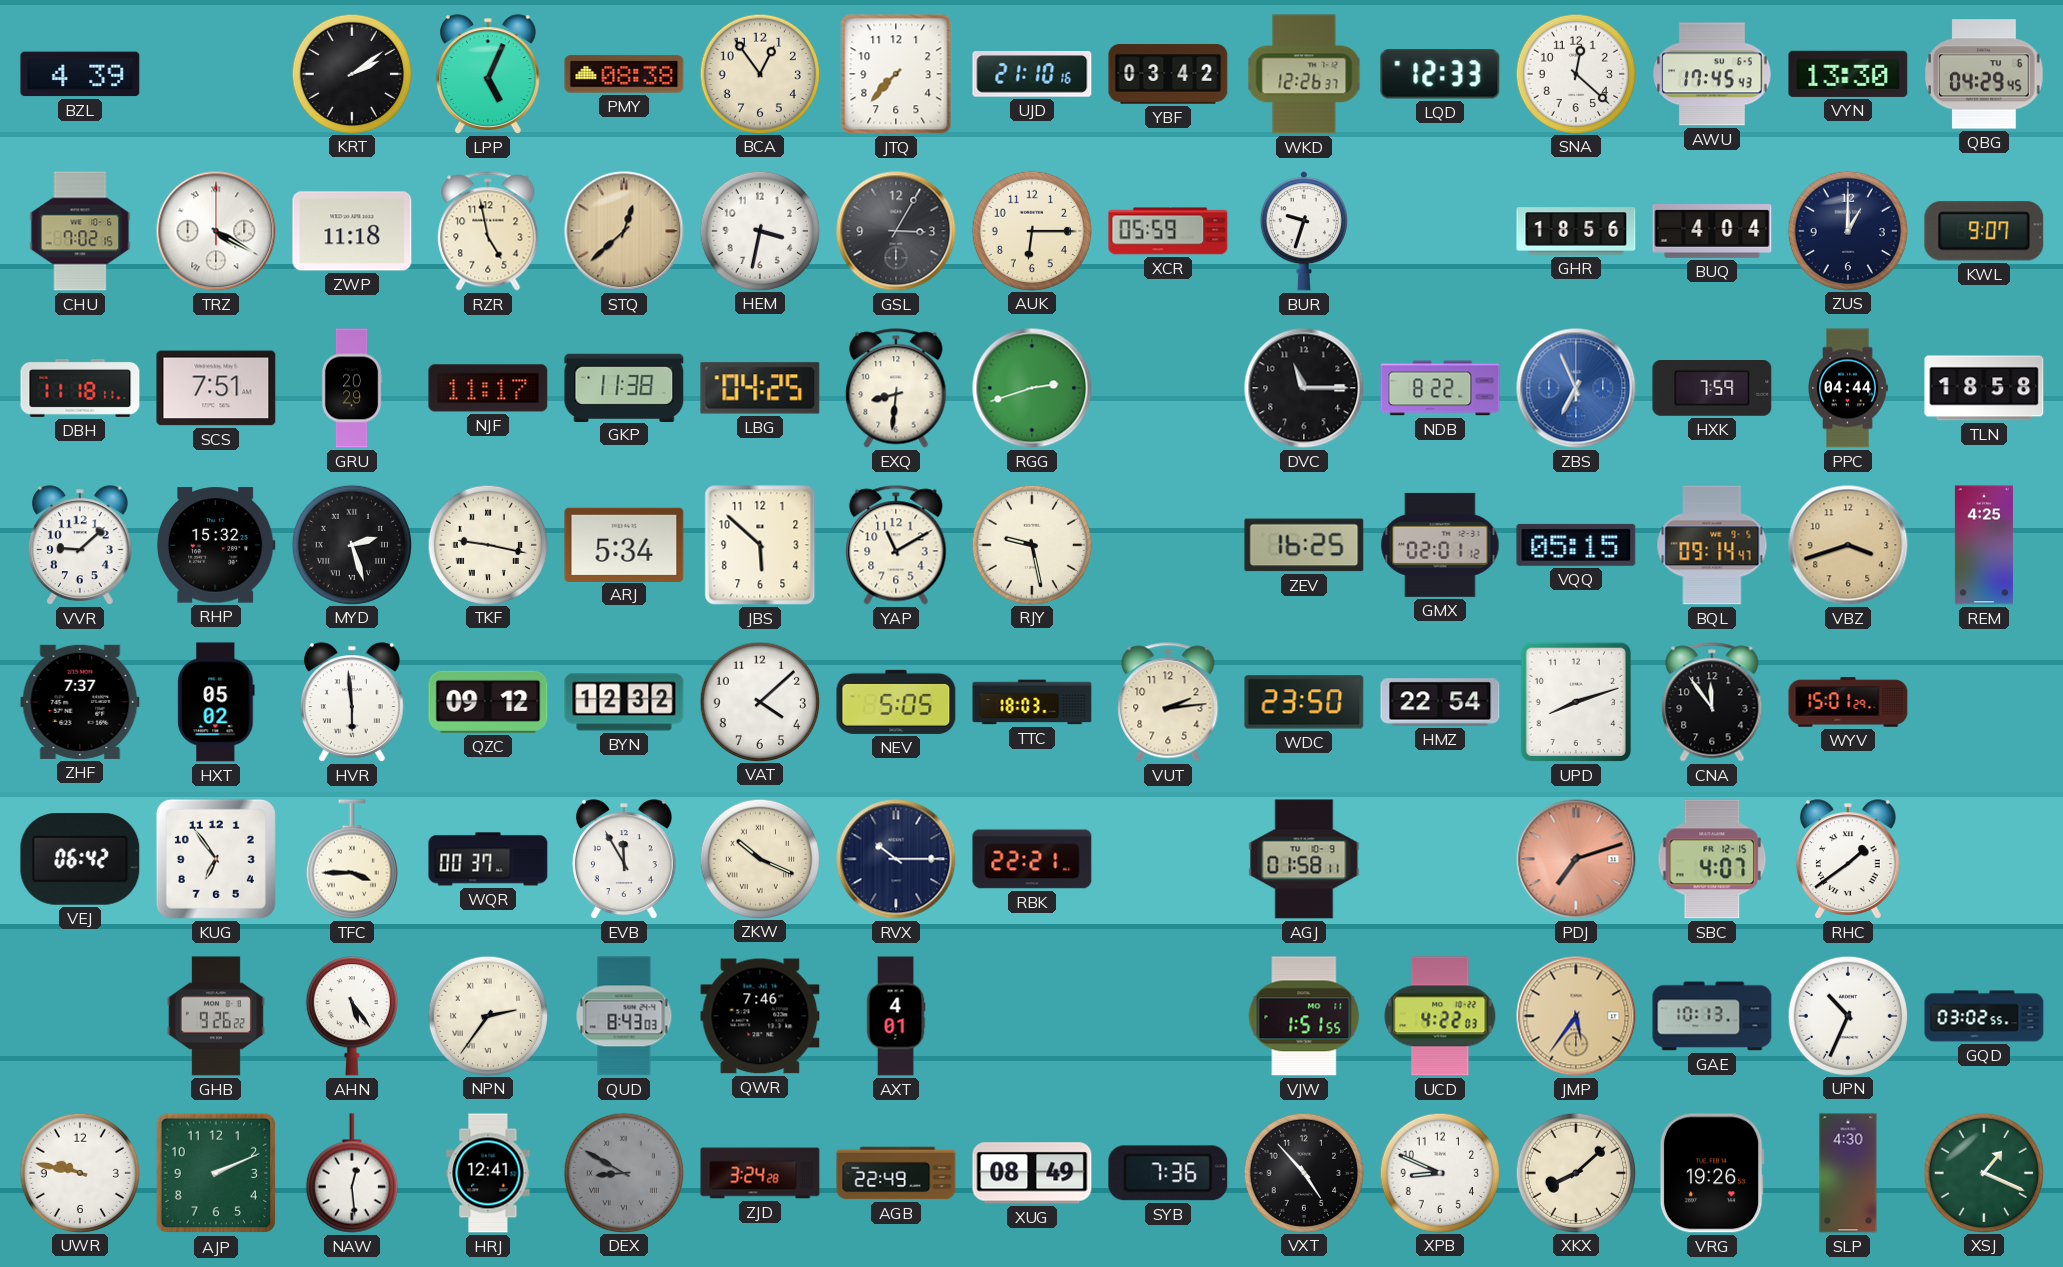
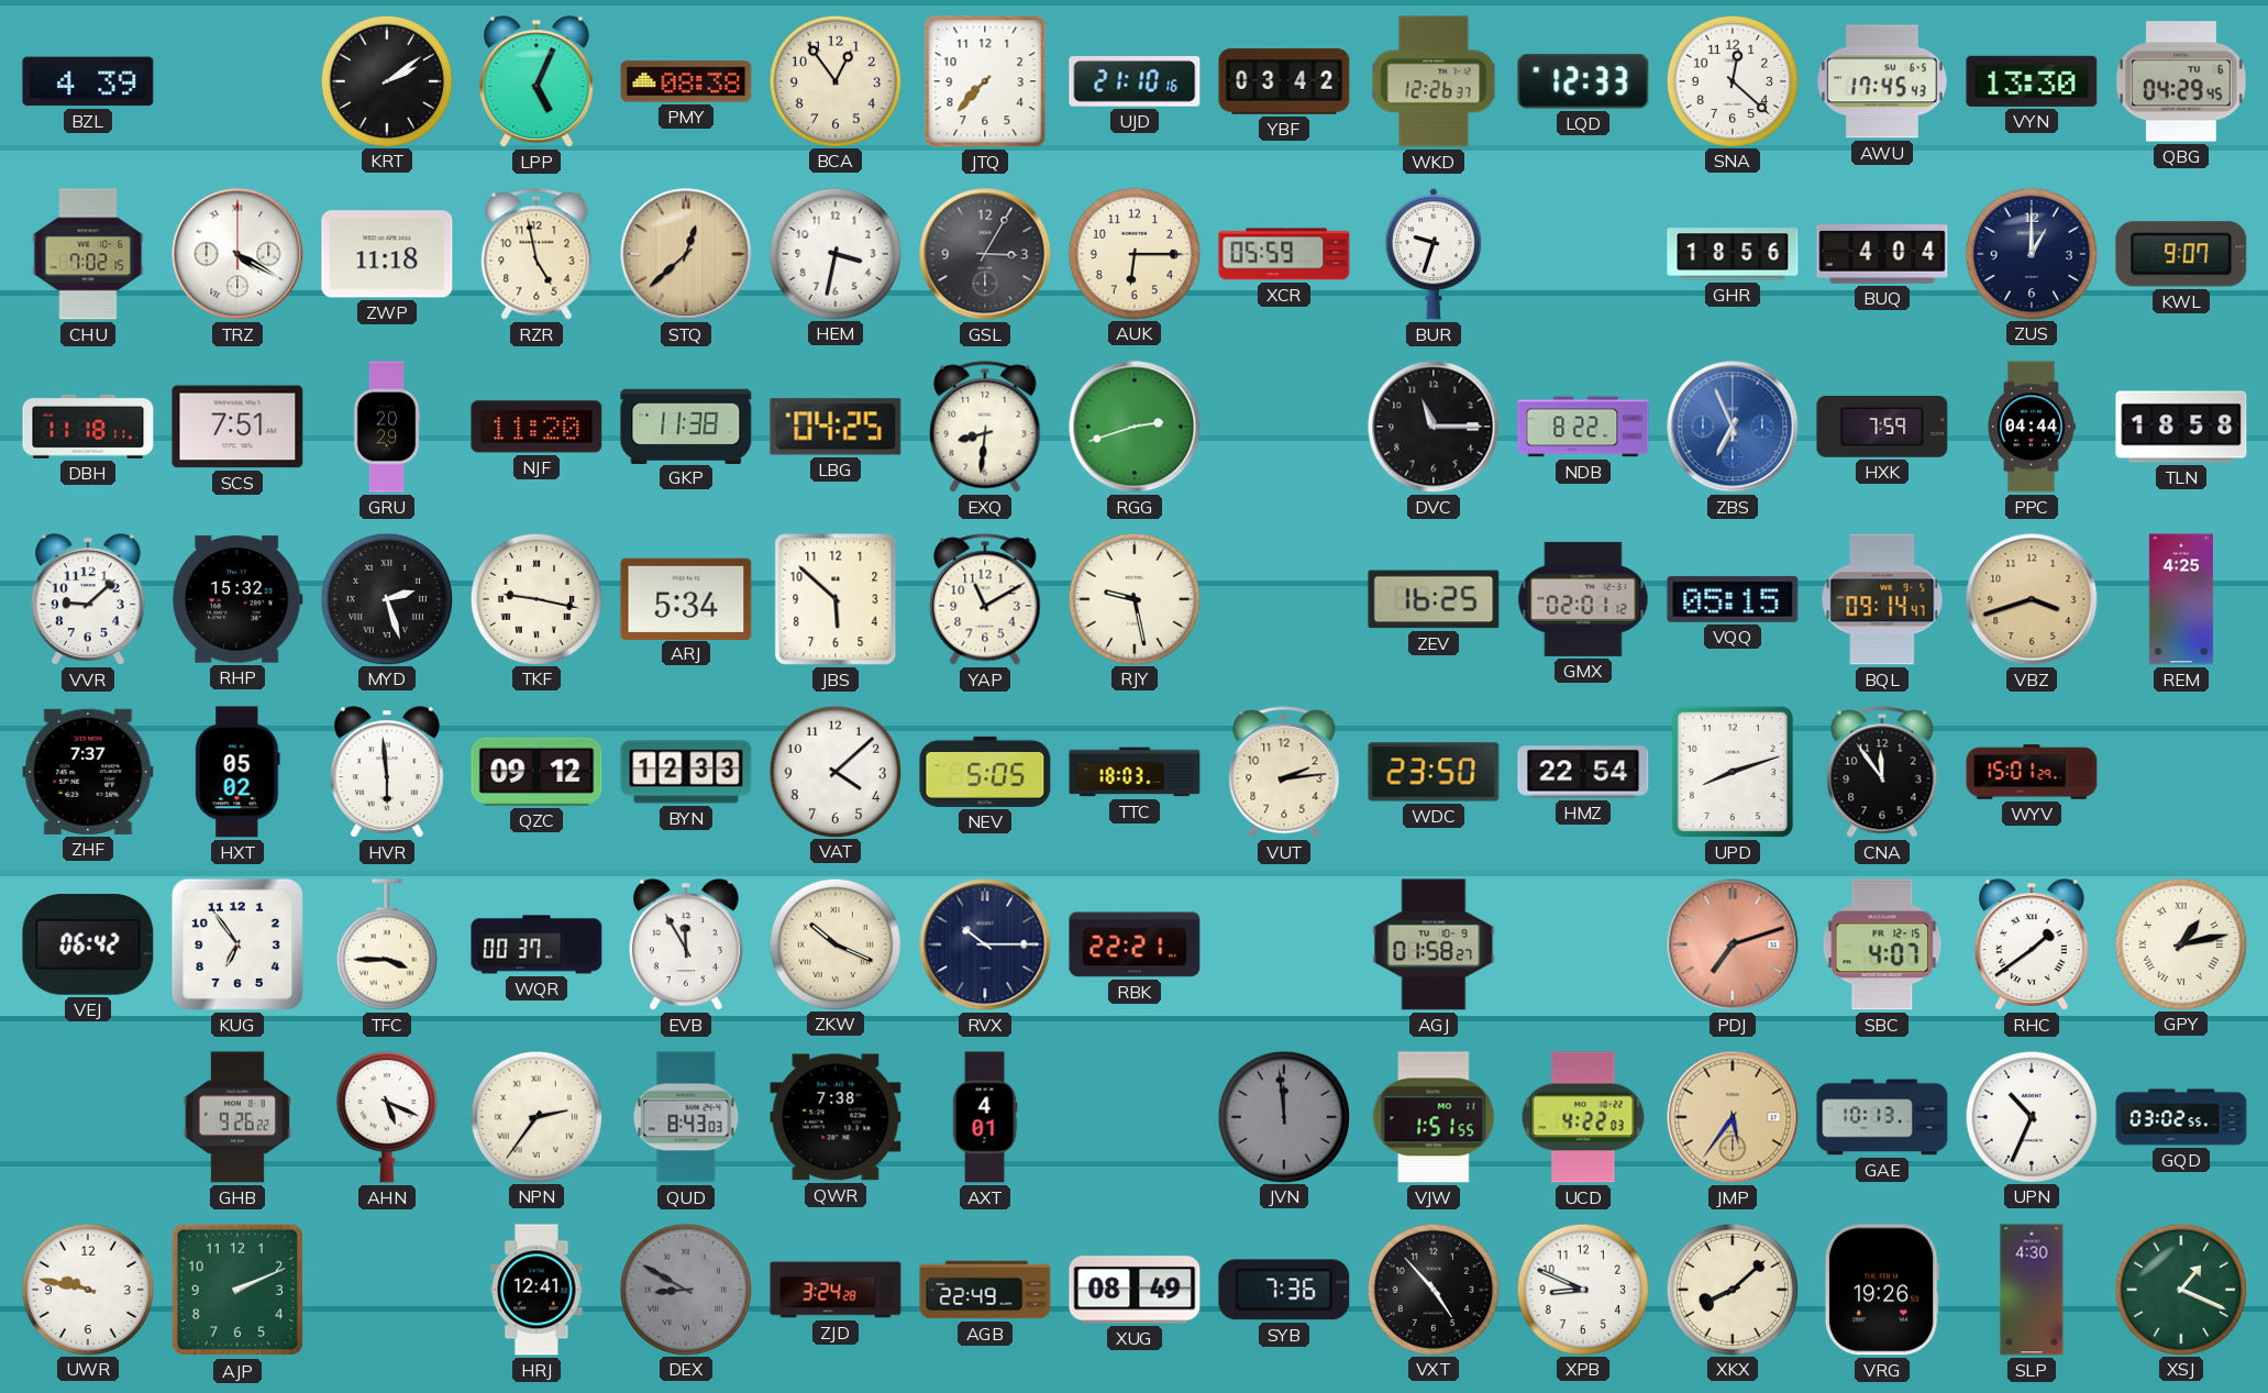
NJF: 11:17 -> 11:20
BYN: 12:32 -> 12:33
AGJ: 01:58:11 -> 01:58:27
GPY: none -> 1:13
AHN: 5:24 -> 5:19
QWR: 7:46 -> 7:38
JVN: none -> 11:59
NAW: 12:29 -> none
